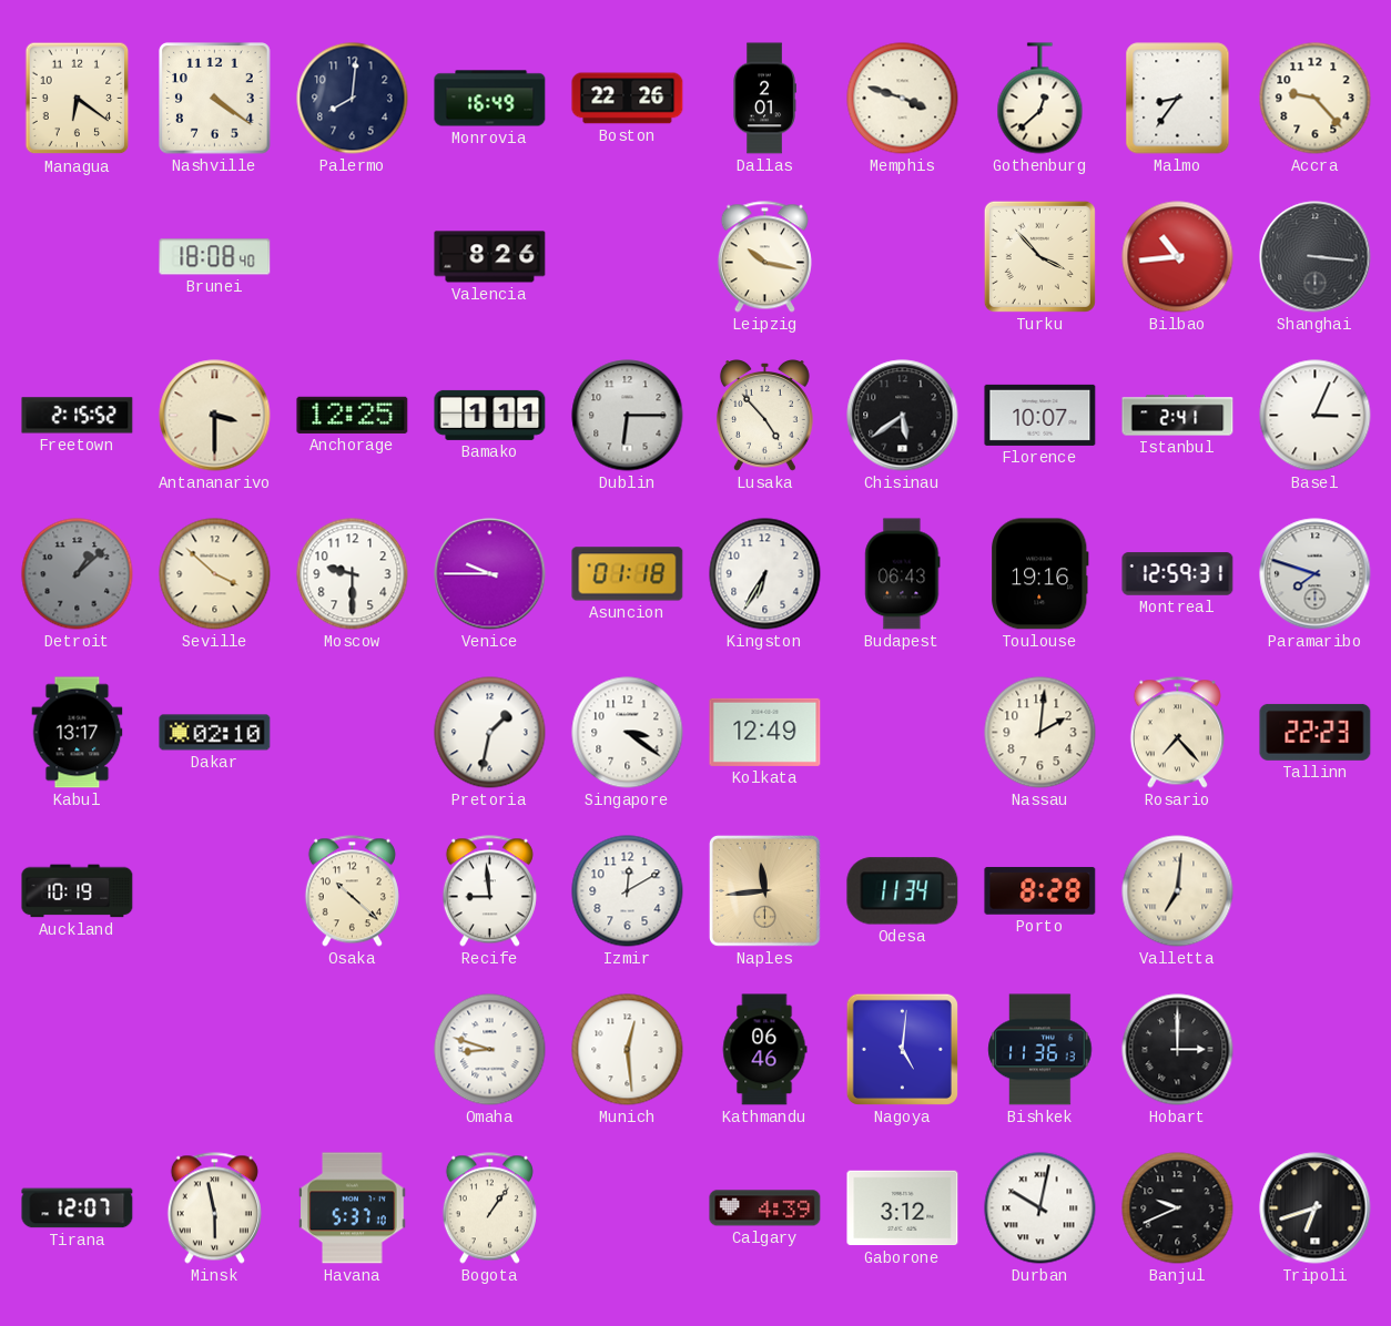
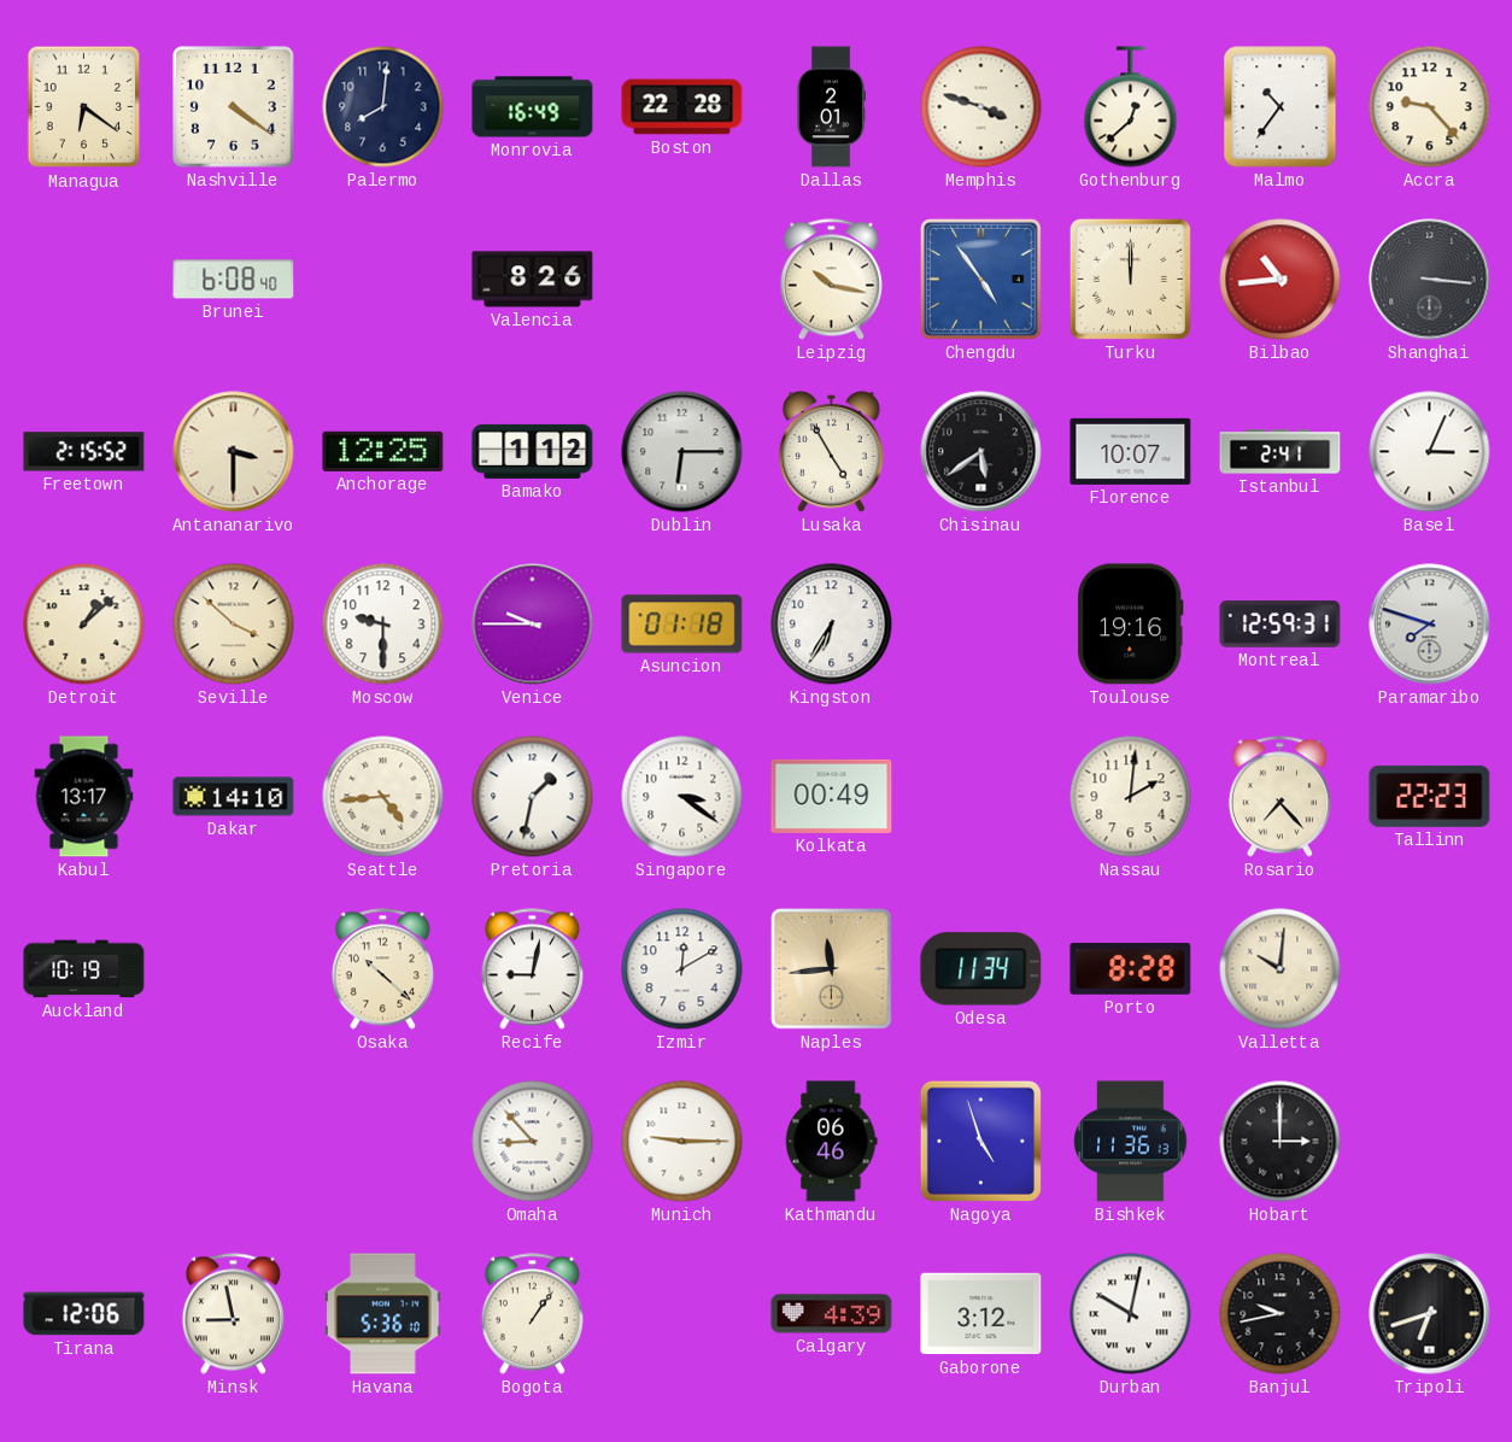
Boston: 22:26 -> 22:28
Malmo: 8:36 -> 10:36
Brunei: 18:08 -> 6:08
Chengdu: none -> 4:54
Turku: 3:53 -> 12:00
Bamako: 1:11 -> 1:12
Lusaka: 4:53 -> 4:55
Detroit dial: grey -> cream
Budapest: 06:43 -> none
Dakar: 02:10 -> 14:10
Seattle: none -> 4:44
Kolkata: 12:49 -> 00:49
Recife: 8:59 -> 9:02
Valletta: 7:01 -> 10:01
Omaha: 8:48 -> 8:53
Munich: 12:29 -> 9:15
Nagoya: 5:01 -> 4:57
Tirana: 12:07 -> 12:06
Minsk: 5:58 -> 8:58
Havana: 5:37 -> 5:36
Banjul: 9:41 -> 9:43
